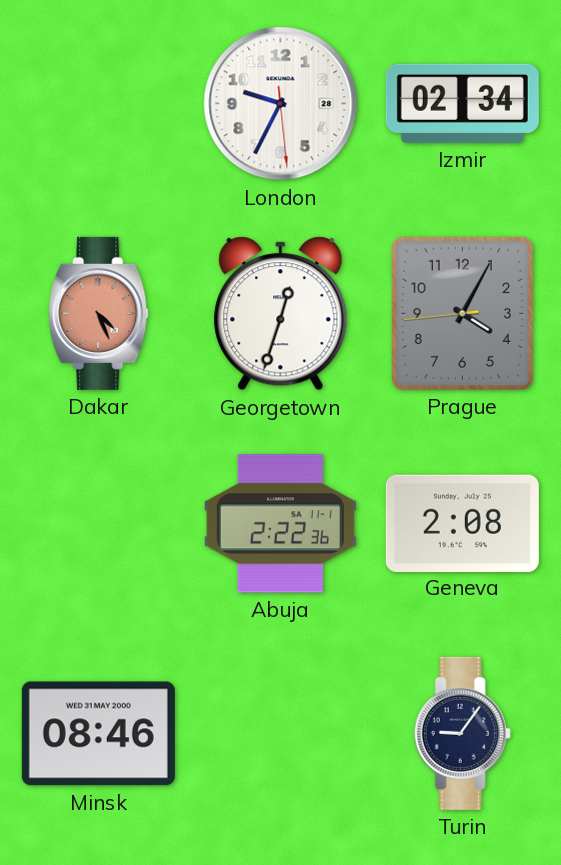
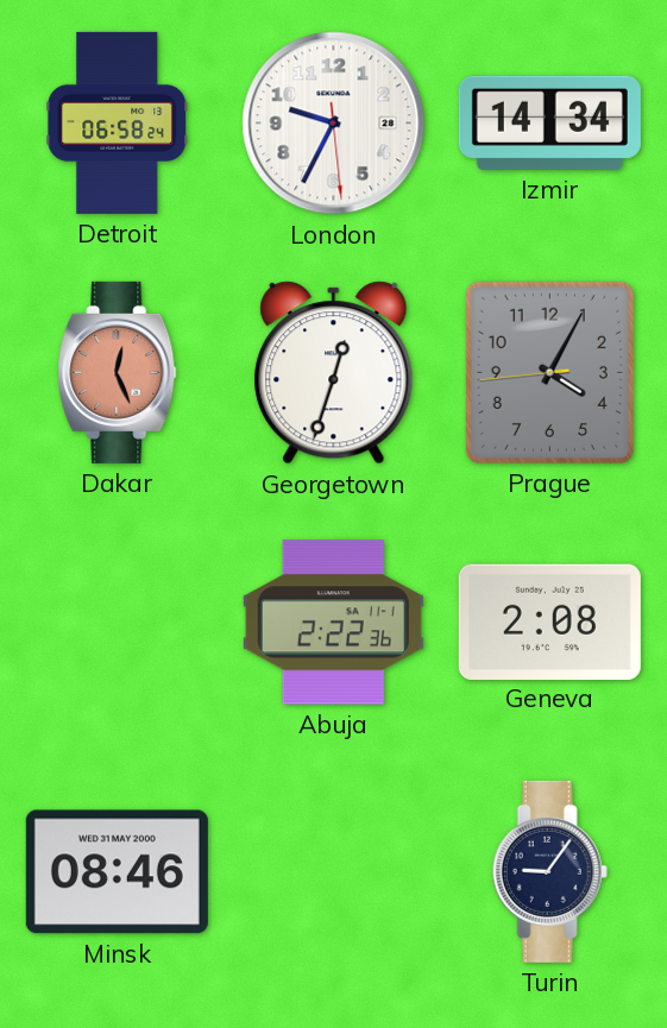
Detroit: none -> 06:58
Izmir: 02:34 -> 14:34
Dakar: 4:26 -> 12:26
